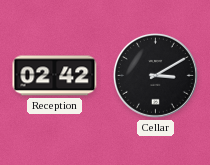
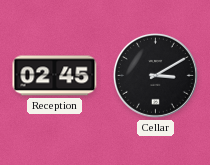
Reception: 02:42 -> 02:45
